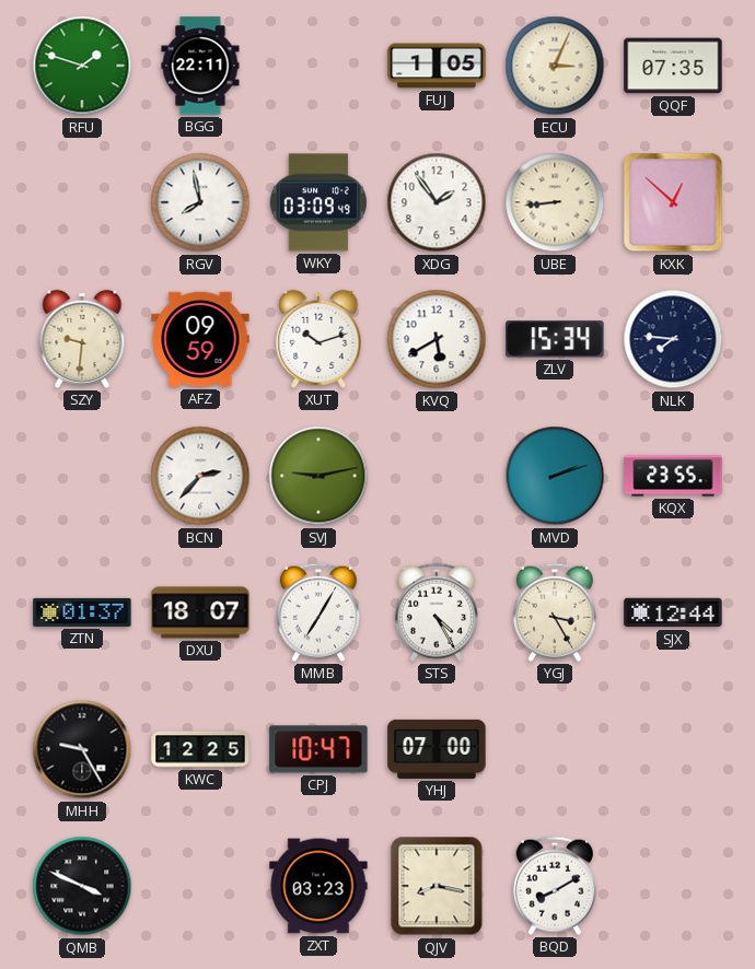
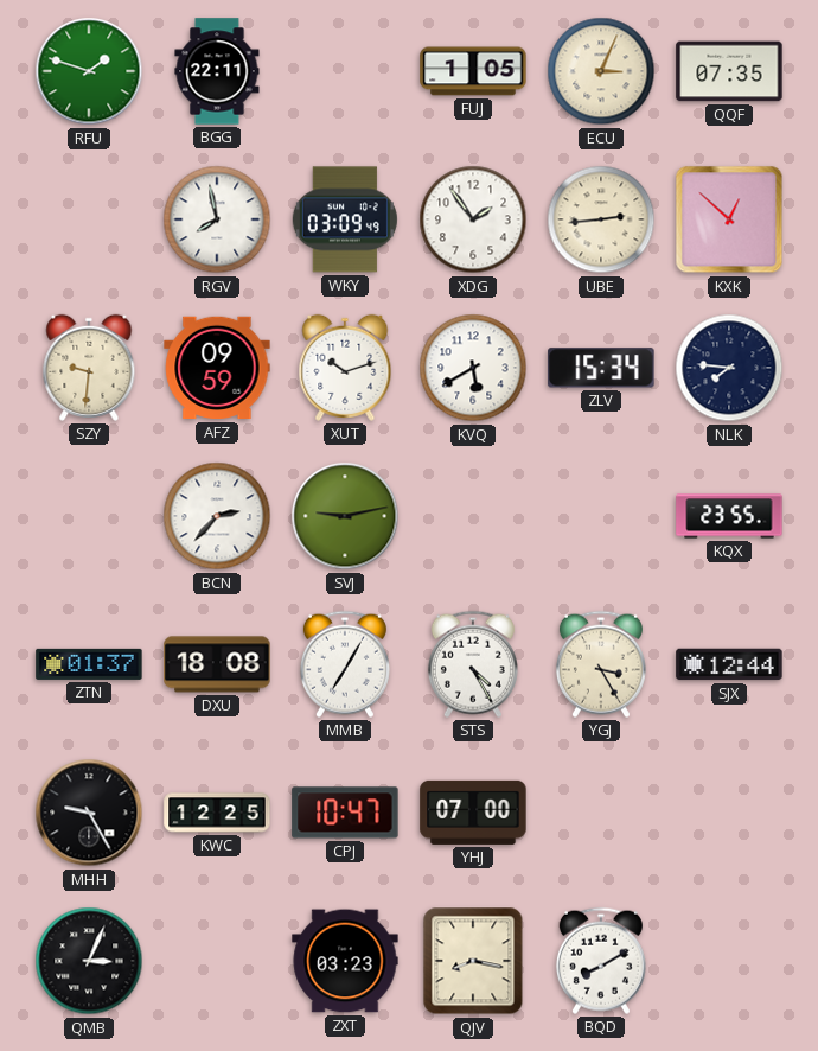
UBE: 8:44 -> 2:44
MVD: 2:12 -> none
DXU: 18:07 -> 18:08
QMB: 3:49 -> 3:04
